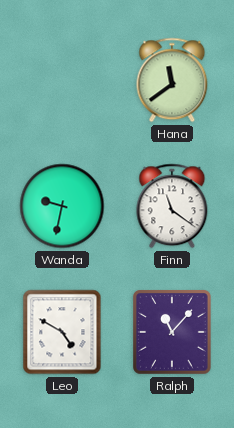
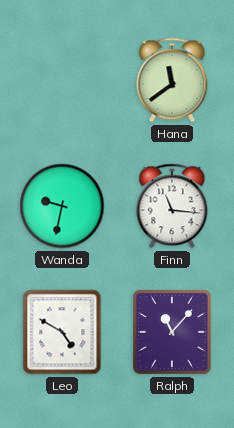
Finn: 11:21 -> 11:16
